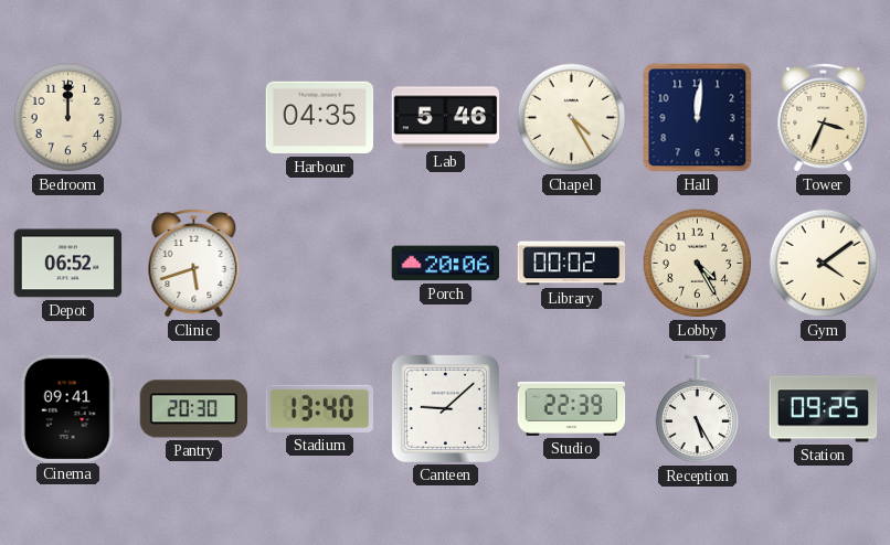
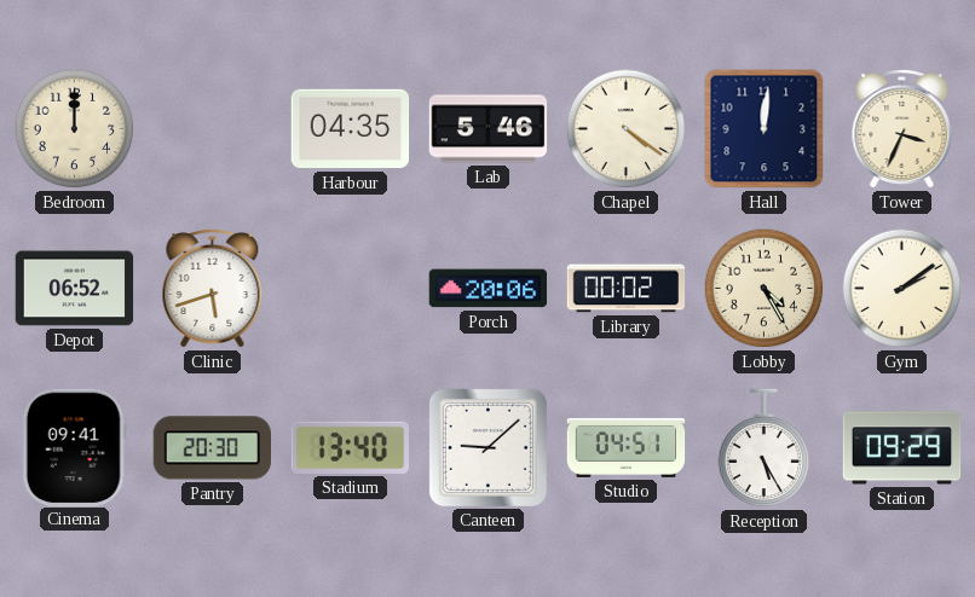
Chapel: 4:25 -> 4:21
Gym: 4:09 -> 2:09
Studio: 22:39 -> 04:51
Station: 09:25 -> 09:29
